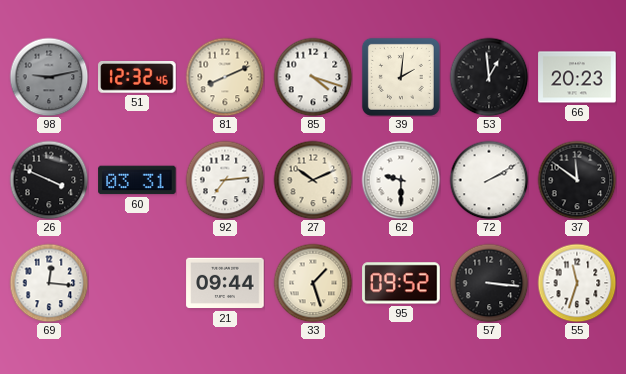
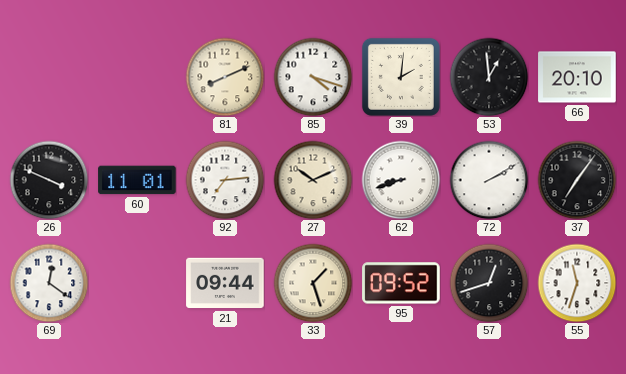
98: 9:13 -> none
51: 12:32 -> none
66: 20:23 -> 20:10
60: 03:31 -> 11:01
62: 9:30 -> 8:42
37: 11:51 -> 7:06
69: 12:16 -> 12:21
57: 3:16 -> 12:42
